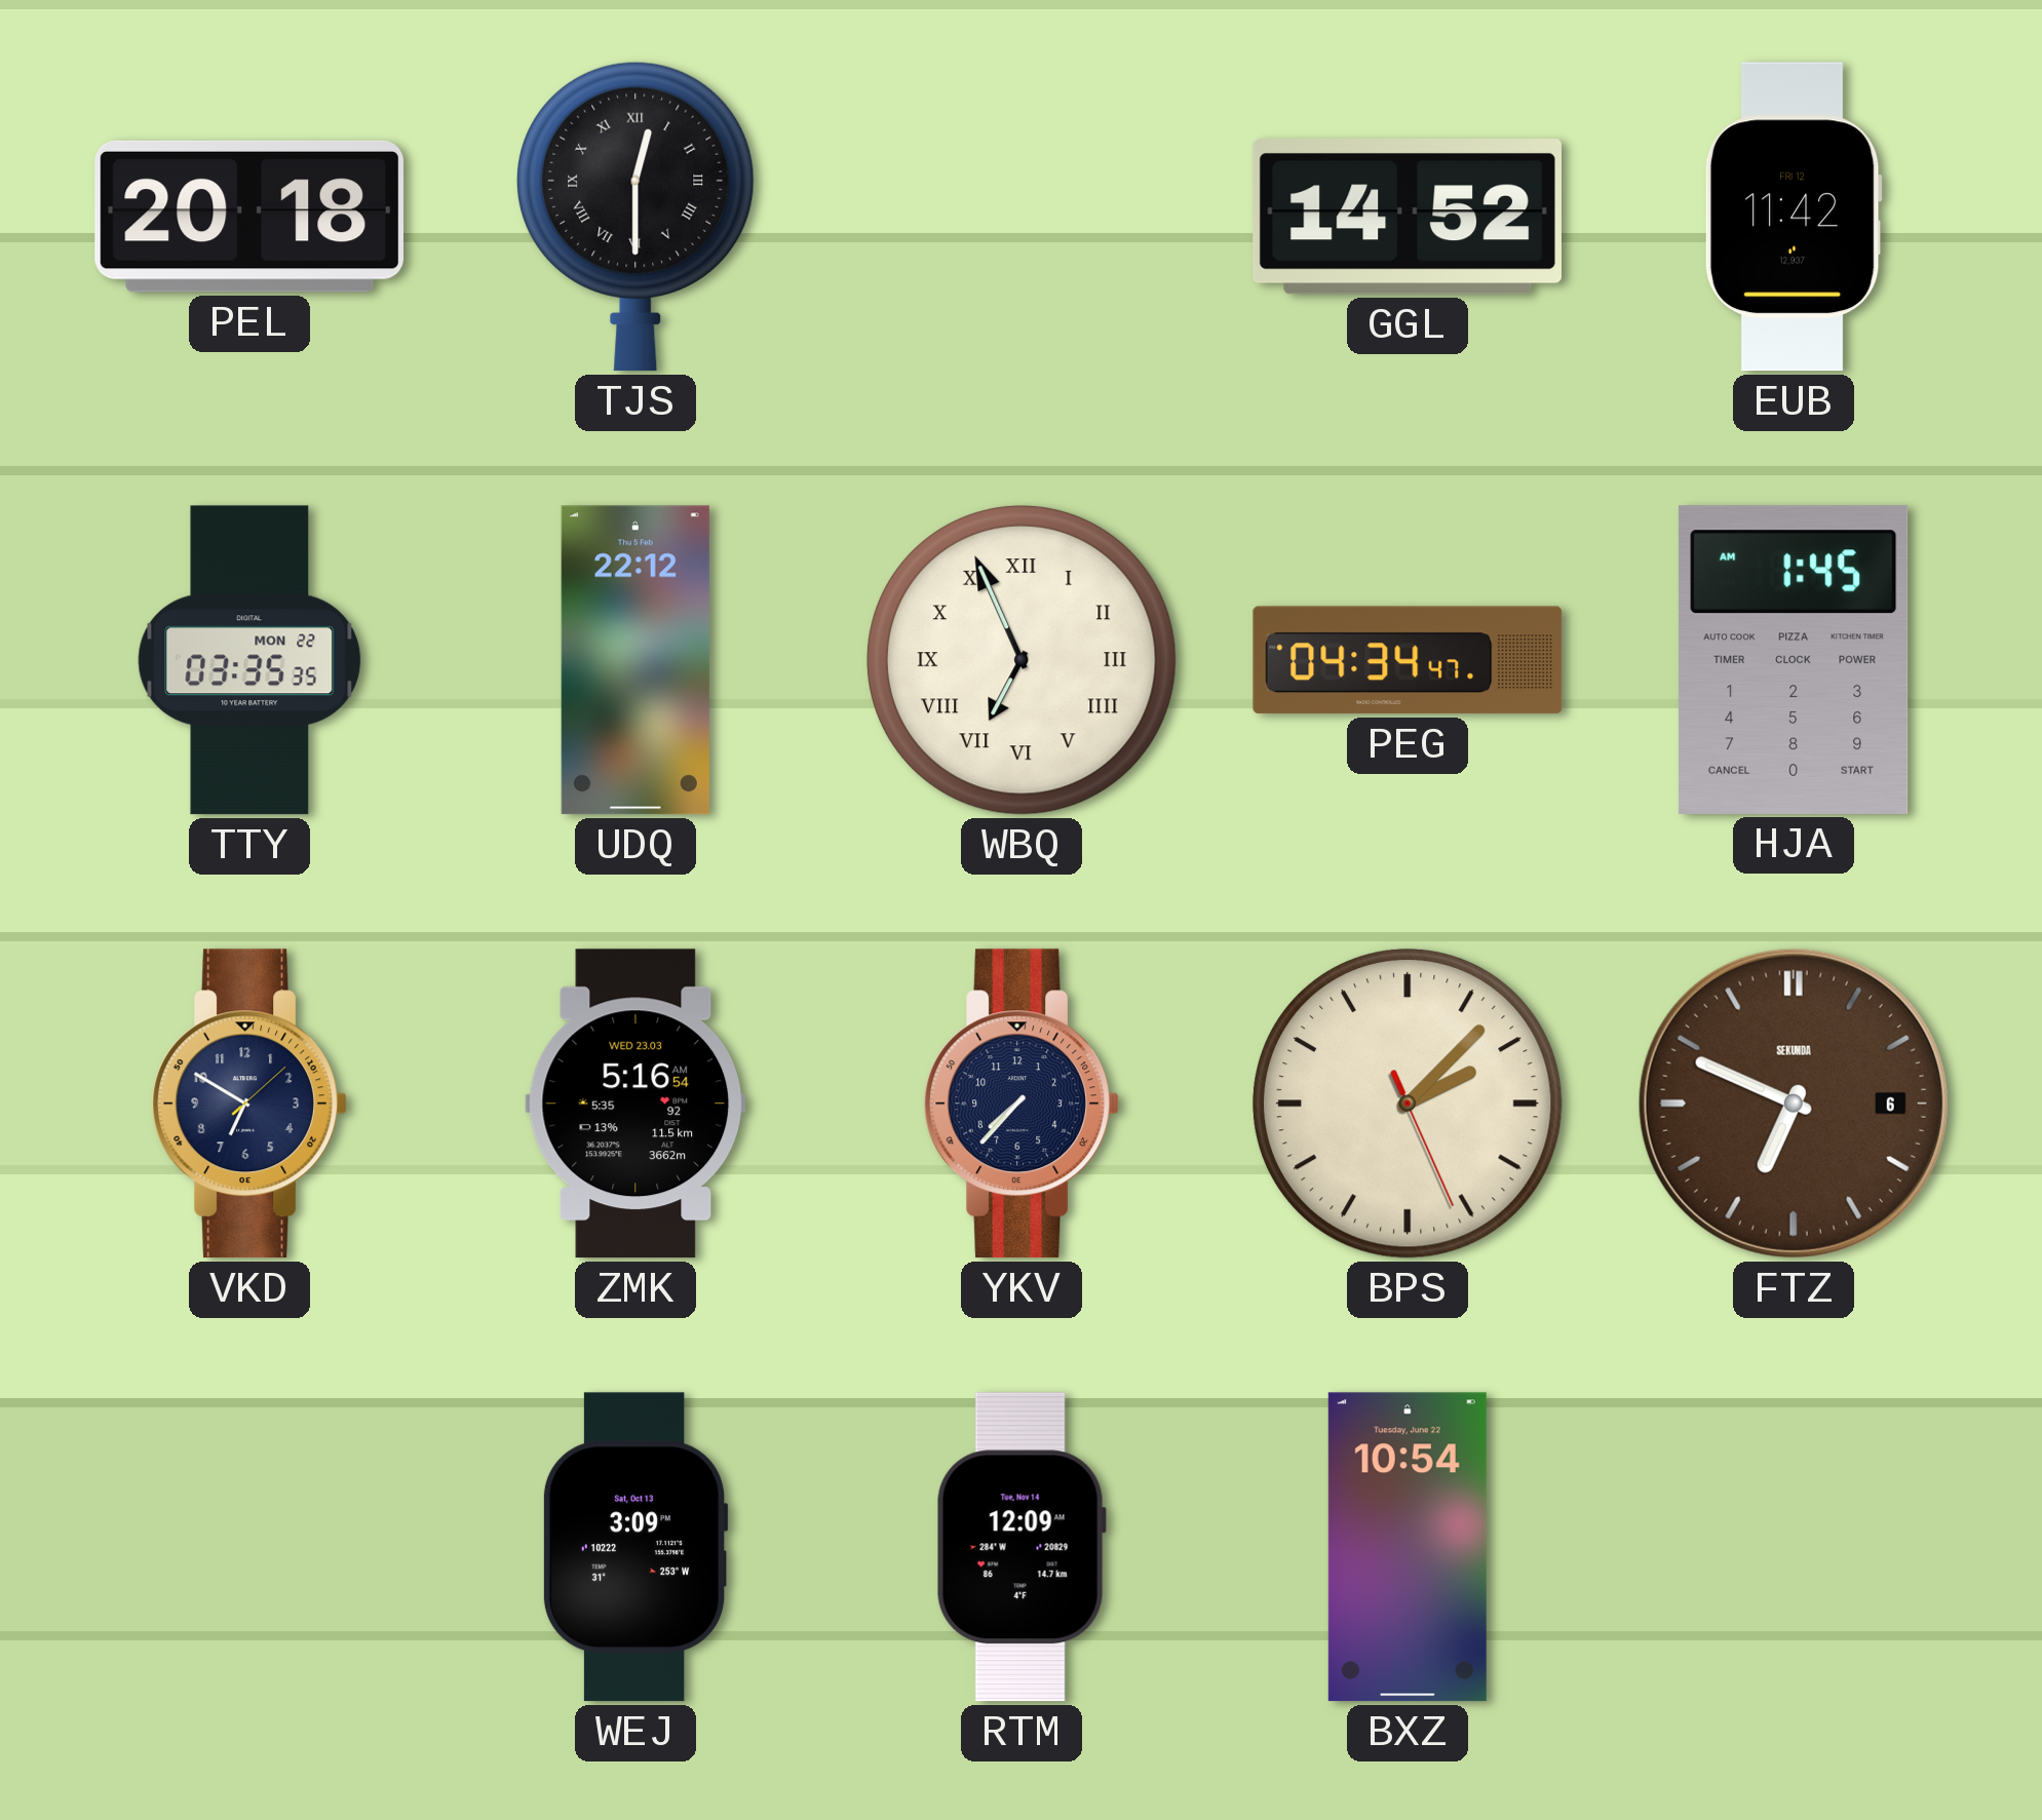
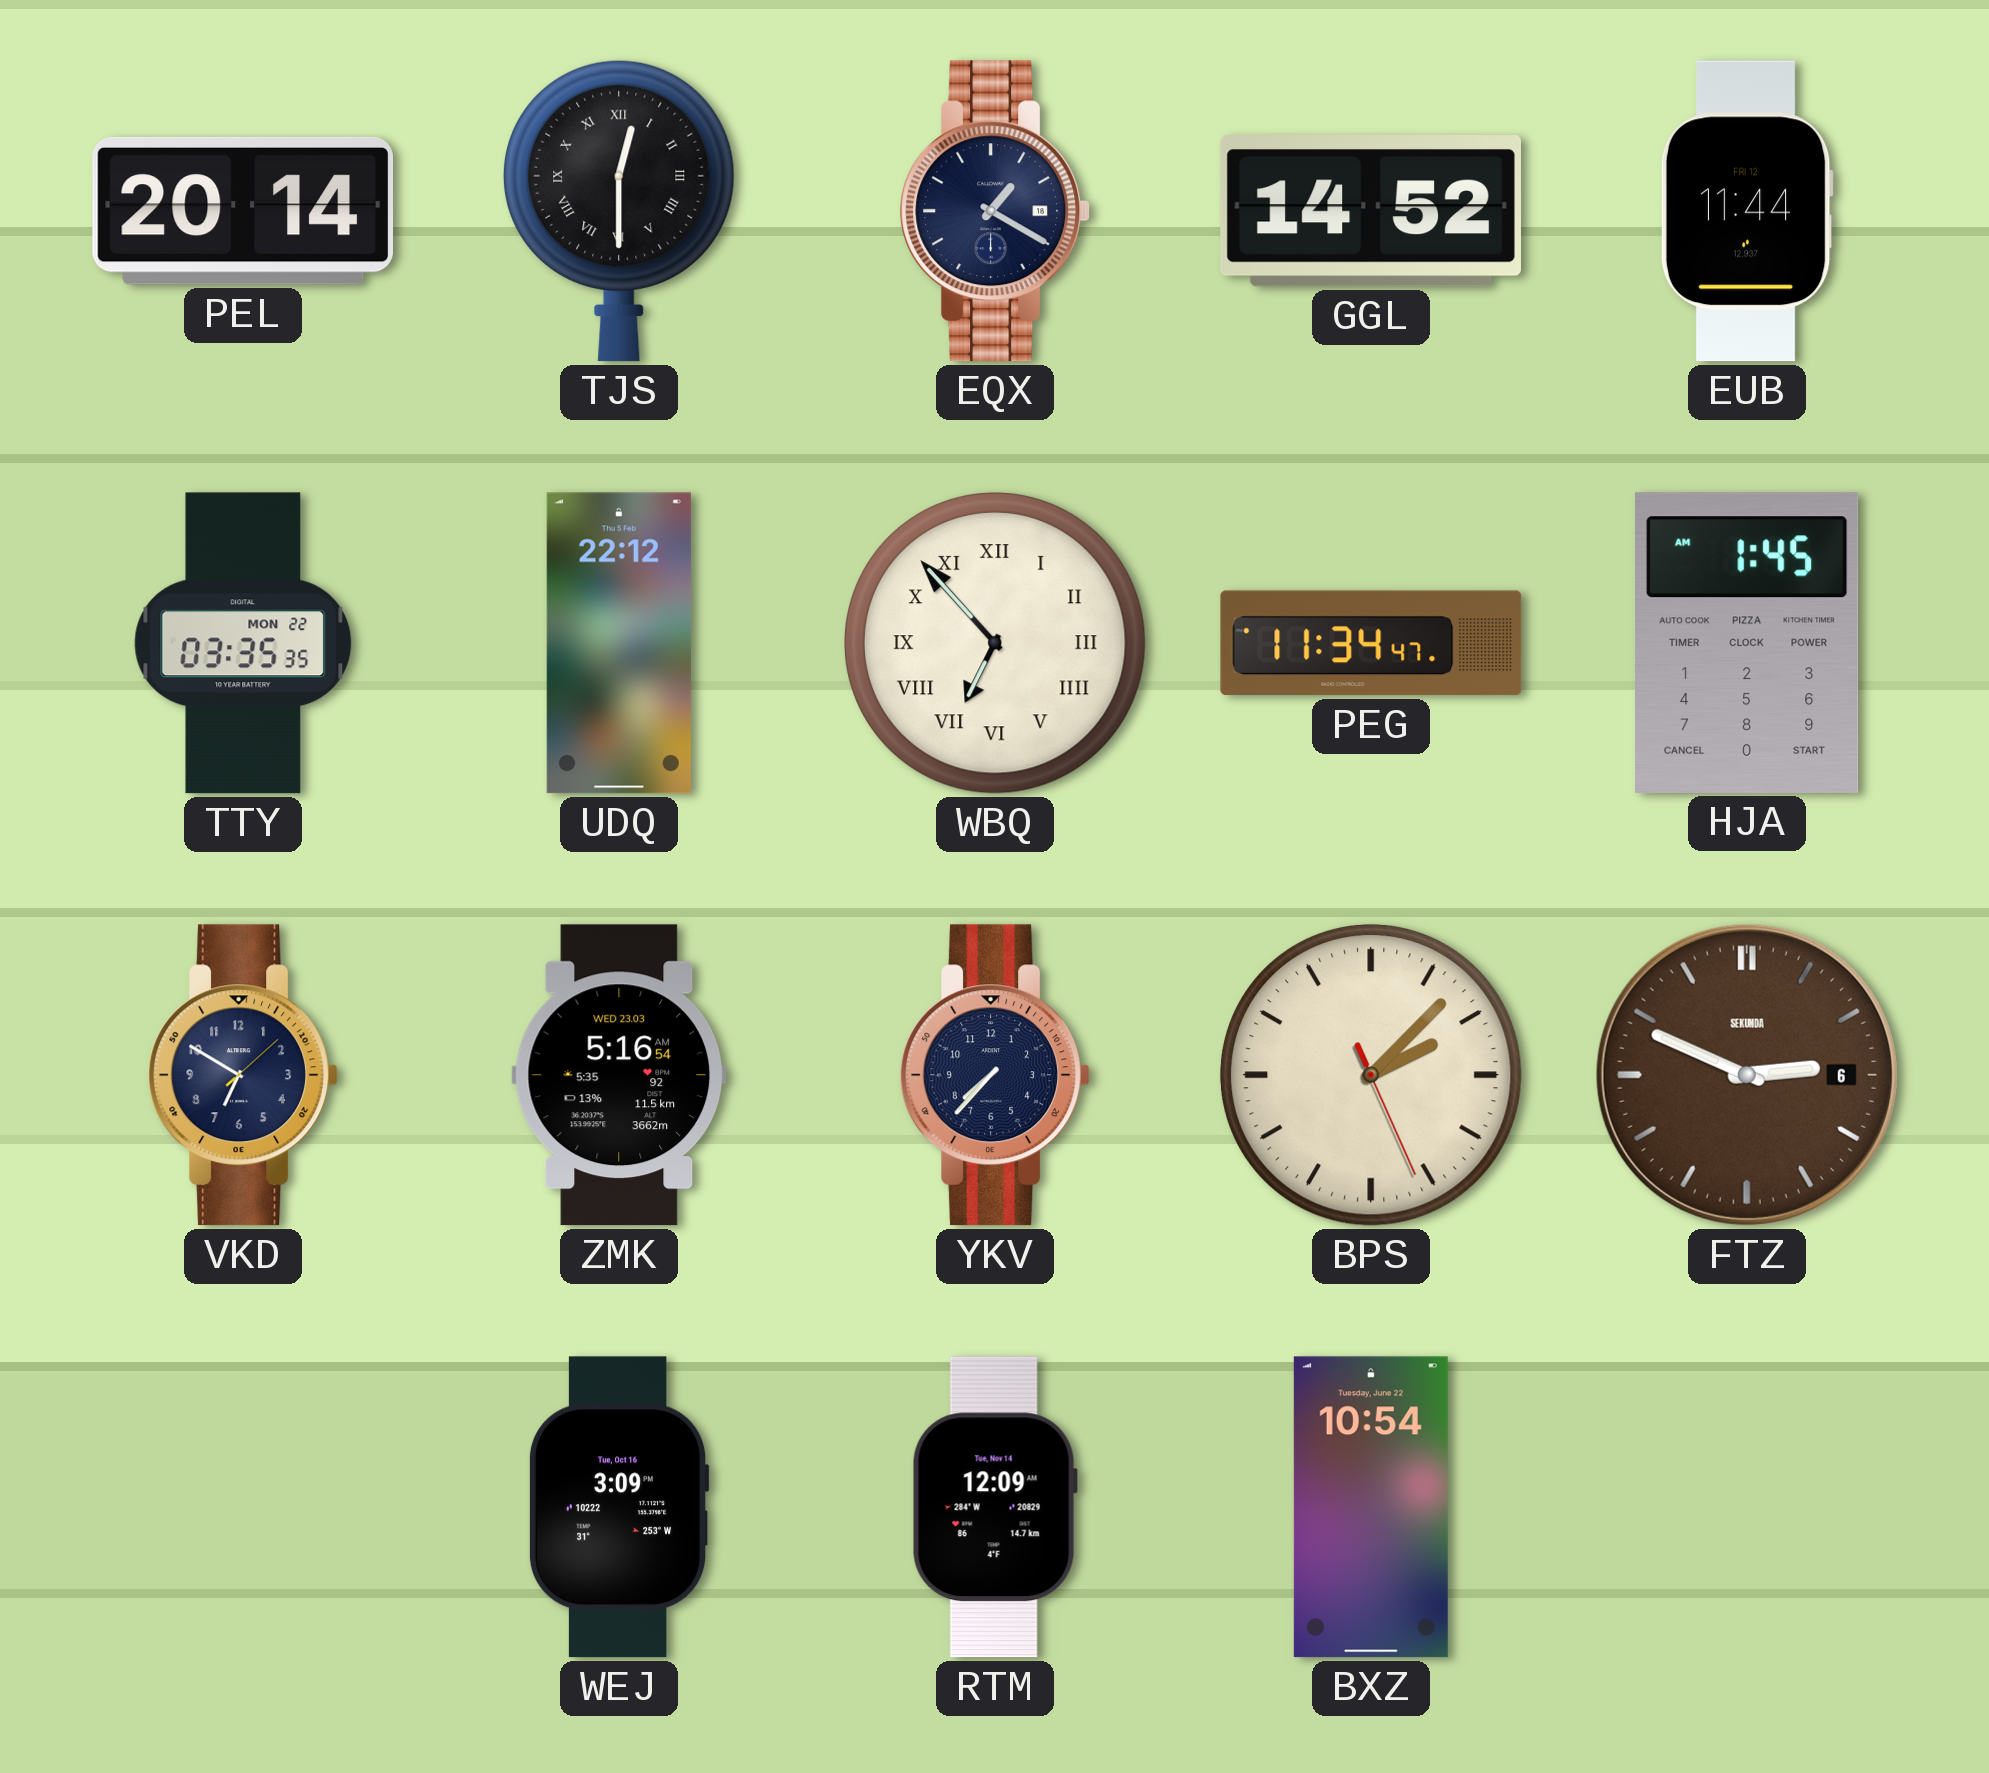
PEL: 20:18 -> 20:14
EQX: none -> 1:20
EUB: 11:42 -> 11:44
WBQ: 6:56 -> 6:53
PEG: 04:34 -> 11:34
FTZ: 6:49 -> 2:49
WEJ date: Sat, Oct 13 -> Tue, Oct 16
